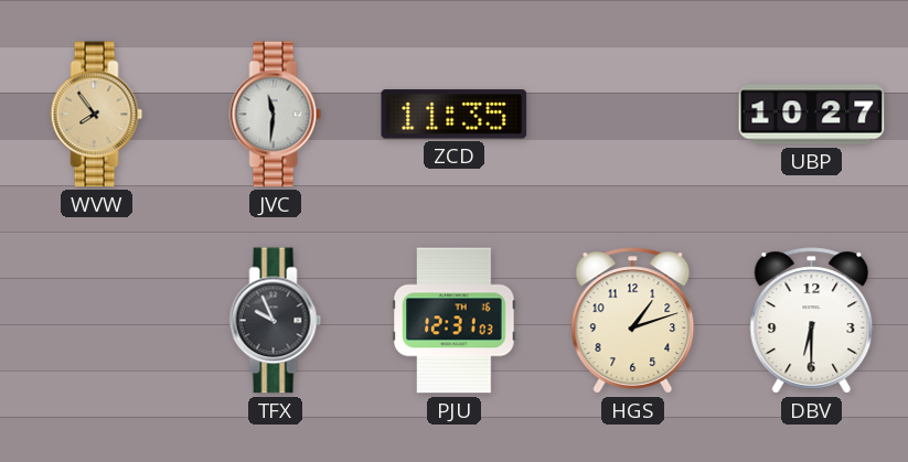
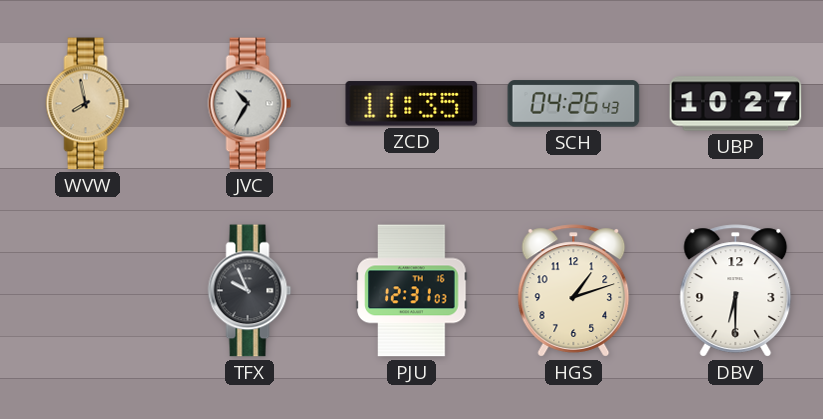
WVW: 7:54 -> 7:58
JVC: 11:31 -> 10:35
SCH: none -> 04:26
